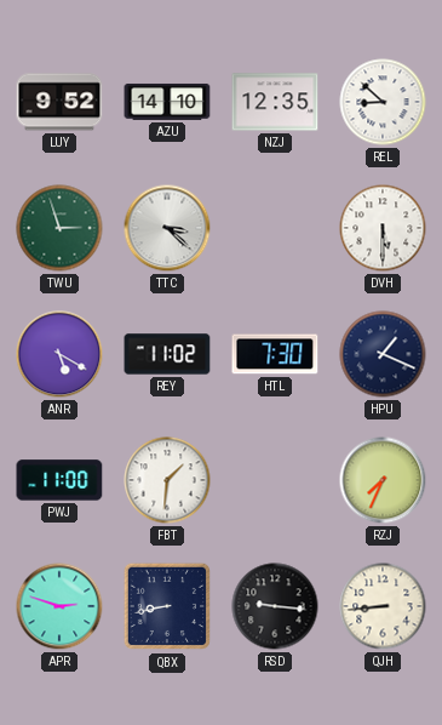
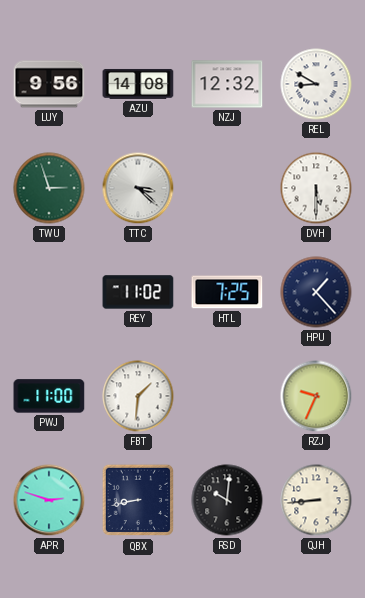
LUY: 9:52 -> 9:56
AZU: 14:10 -> 14:08
NZJ: 12:35 -> 12:32
REL: 8:52 -> 8:50
ANR: 5:20 -> none
HTL: 7:30 -> 7:25
HPU: 1:19 -> 1:23
RZJ: 7:34 -> 9:34
RSD: 9:16 -> 10:01
